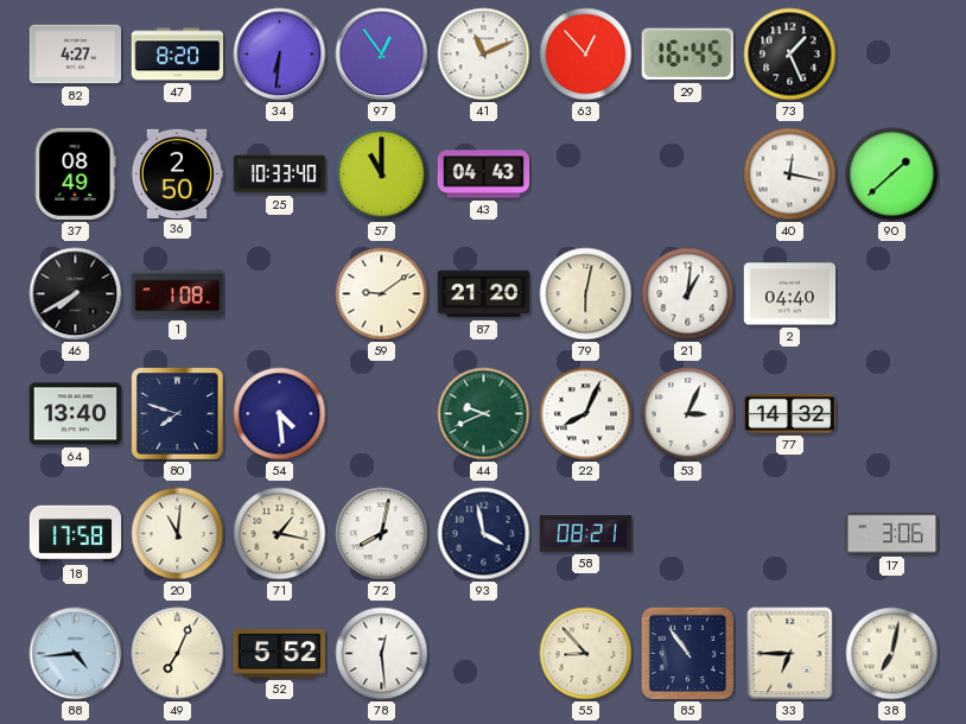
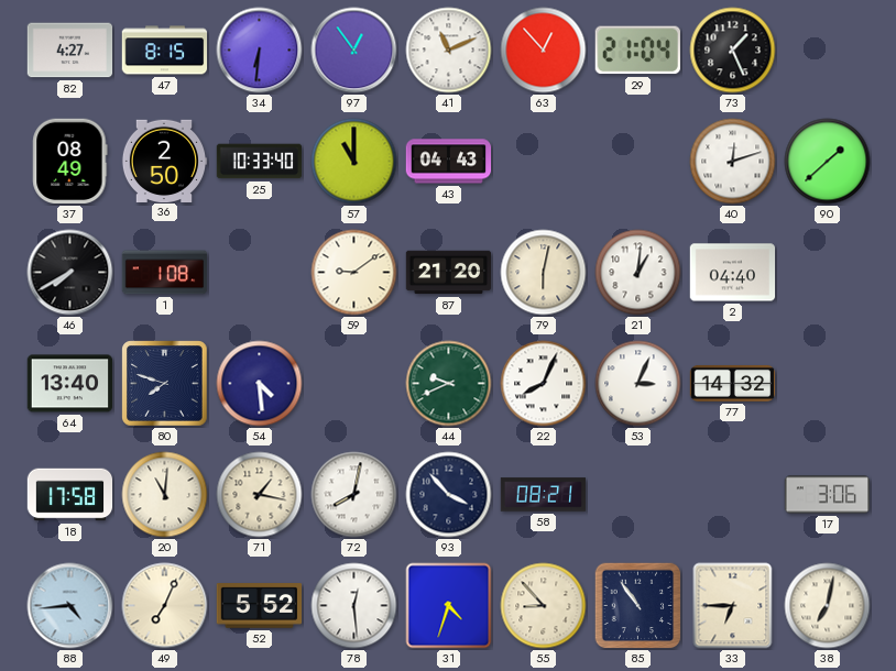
47: 8:20 -> 8:15
29: 16:45 -> 21:04
40: 12:17 -> 12:12
93: 3:58 -> 3:53
31: none -> 4:33
